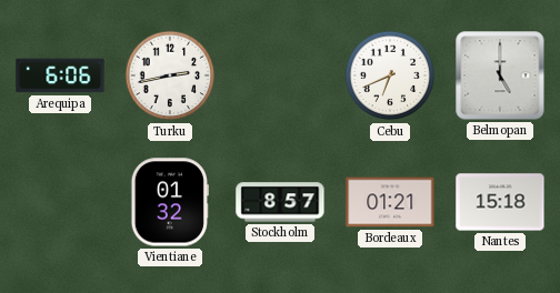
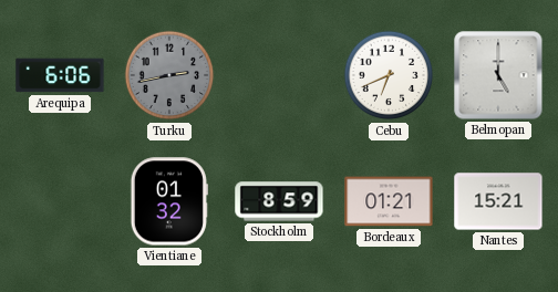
Turku dial: white -> grey
Stockholm: 8:57 -> 8:59
Nantes: 15:18 -> 15:21
